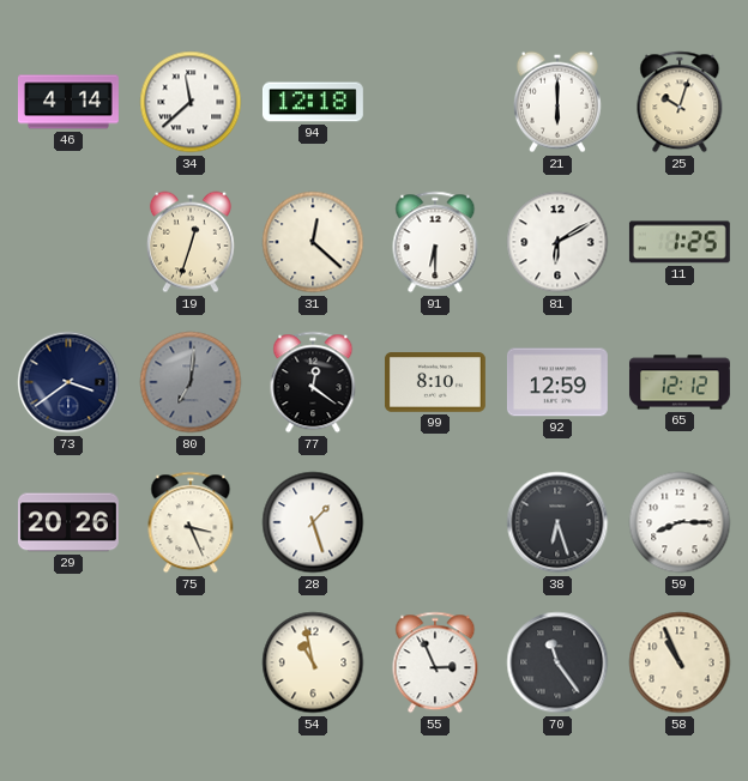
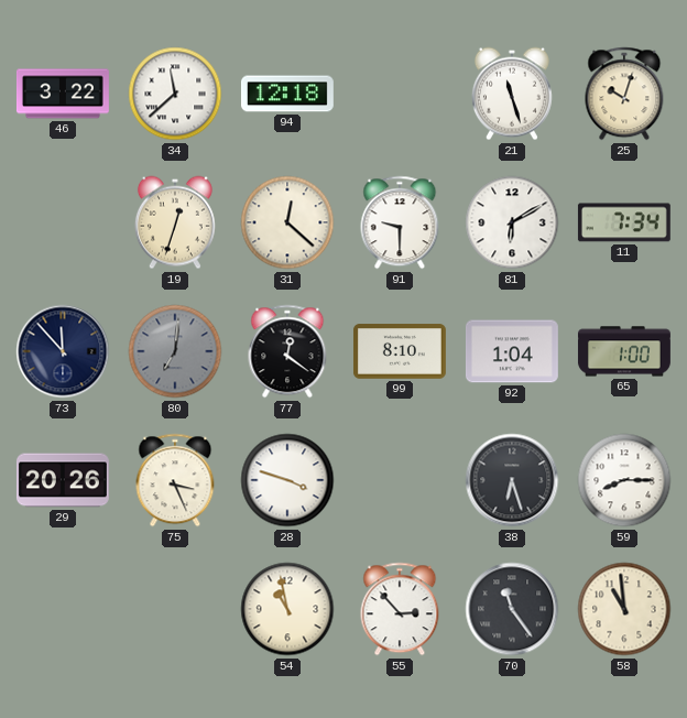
46: 4:14 -> 3:22
21: 6:00 -> 11:27
91: 6:30 -> 9:30
11: 1:25 -> 7:34
73: 3:39 -> 11:53
92: 12:59 -> 1:04
65: 12:12 -> 1:00
28: 1:27 -> 3:48
55: 2:56 -> 2:53
58: 10:56 -> 10:59
